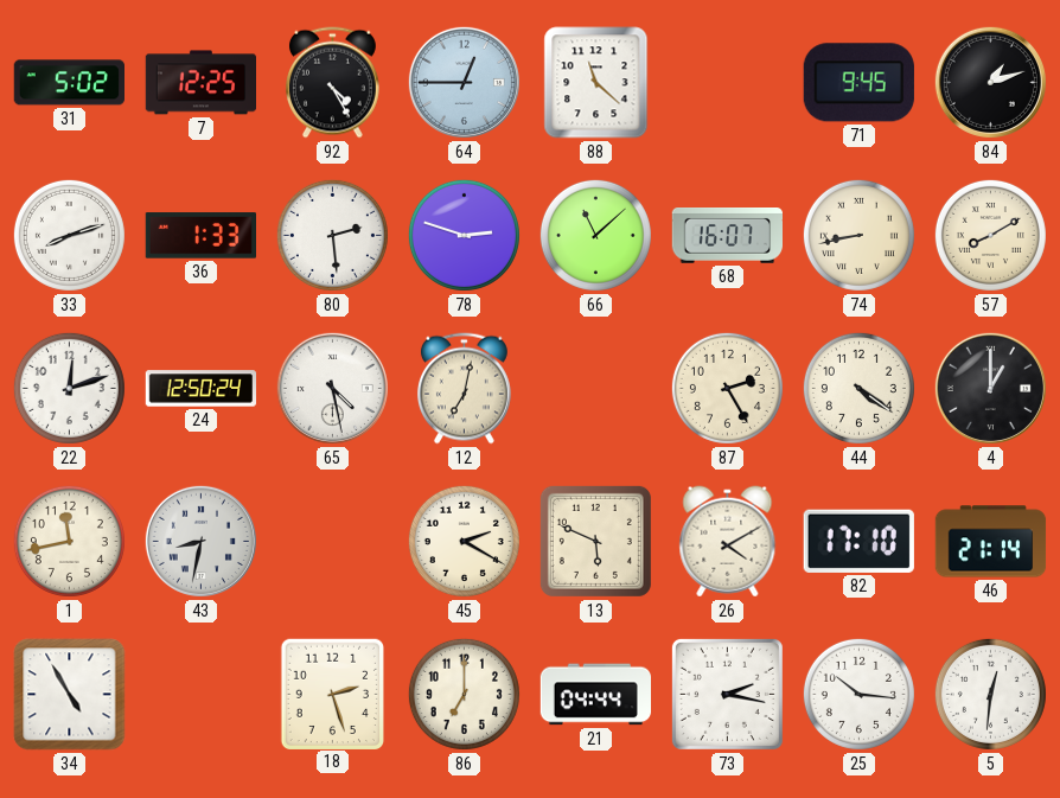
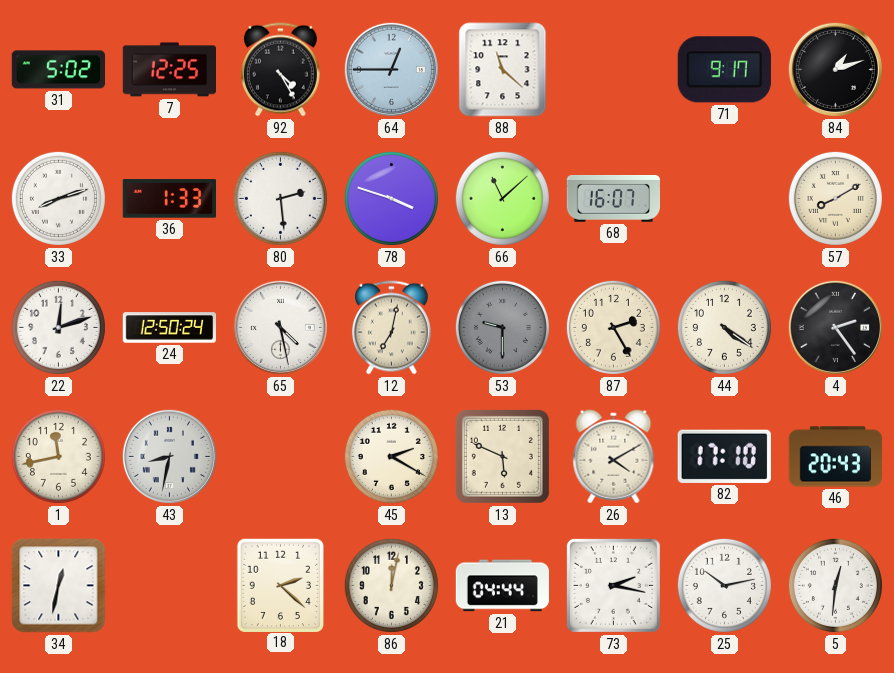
71: 9:45 -> 9:17
78: 2:48 -> 3:48
74: 8:43 -> none
53: none -> 9:30
4: 1:00 -> 2:24
46: 21:14 -> 20:43
34: 4:55 -> 12:32
18: 2:27 -> 2:22
86: 7:00 -> 12:02
25: 10:16 -> 10:13
